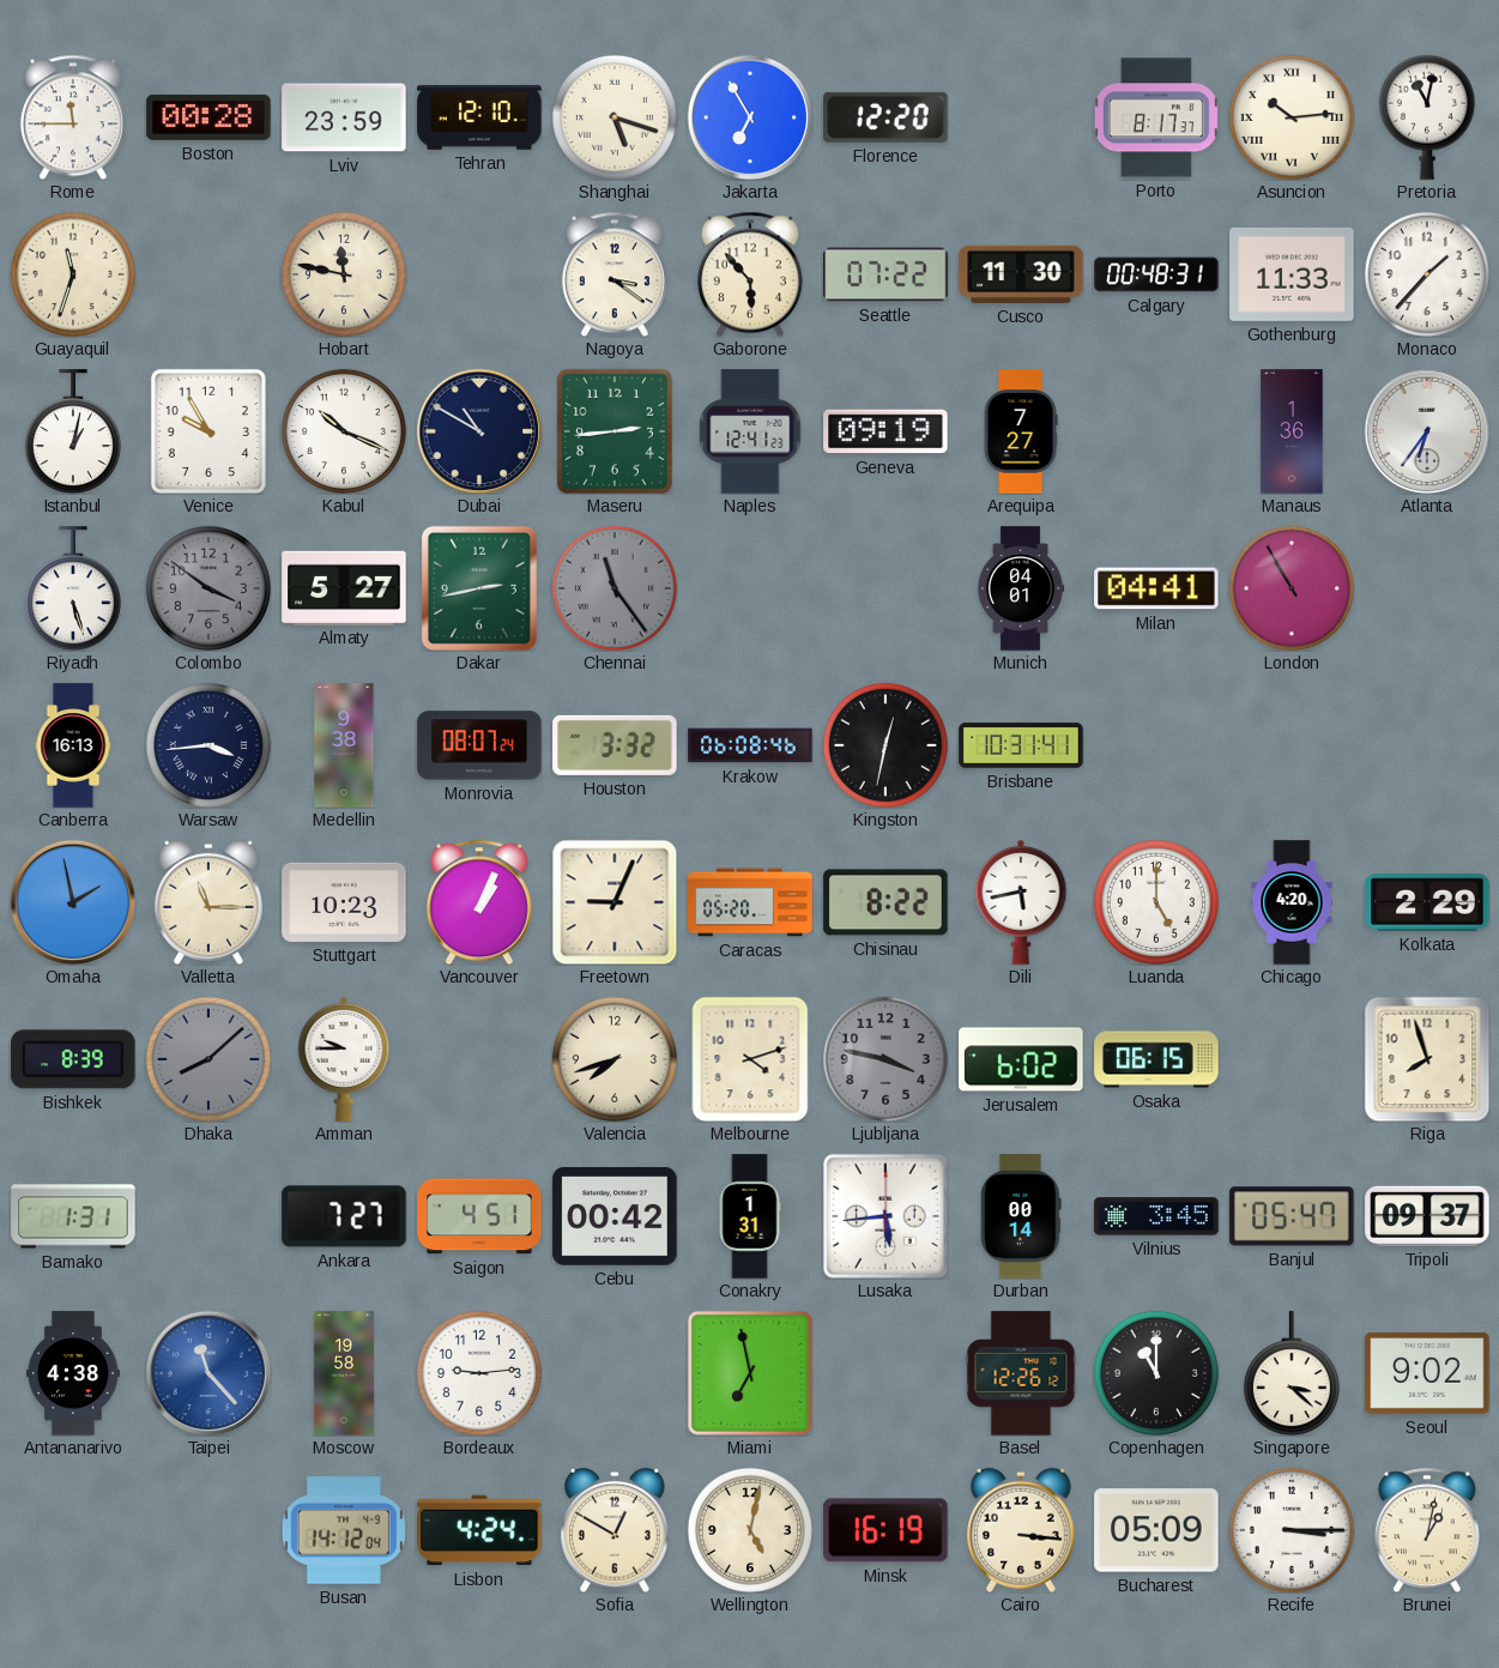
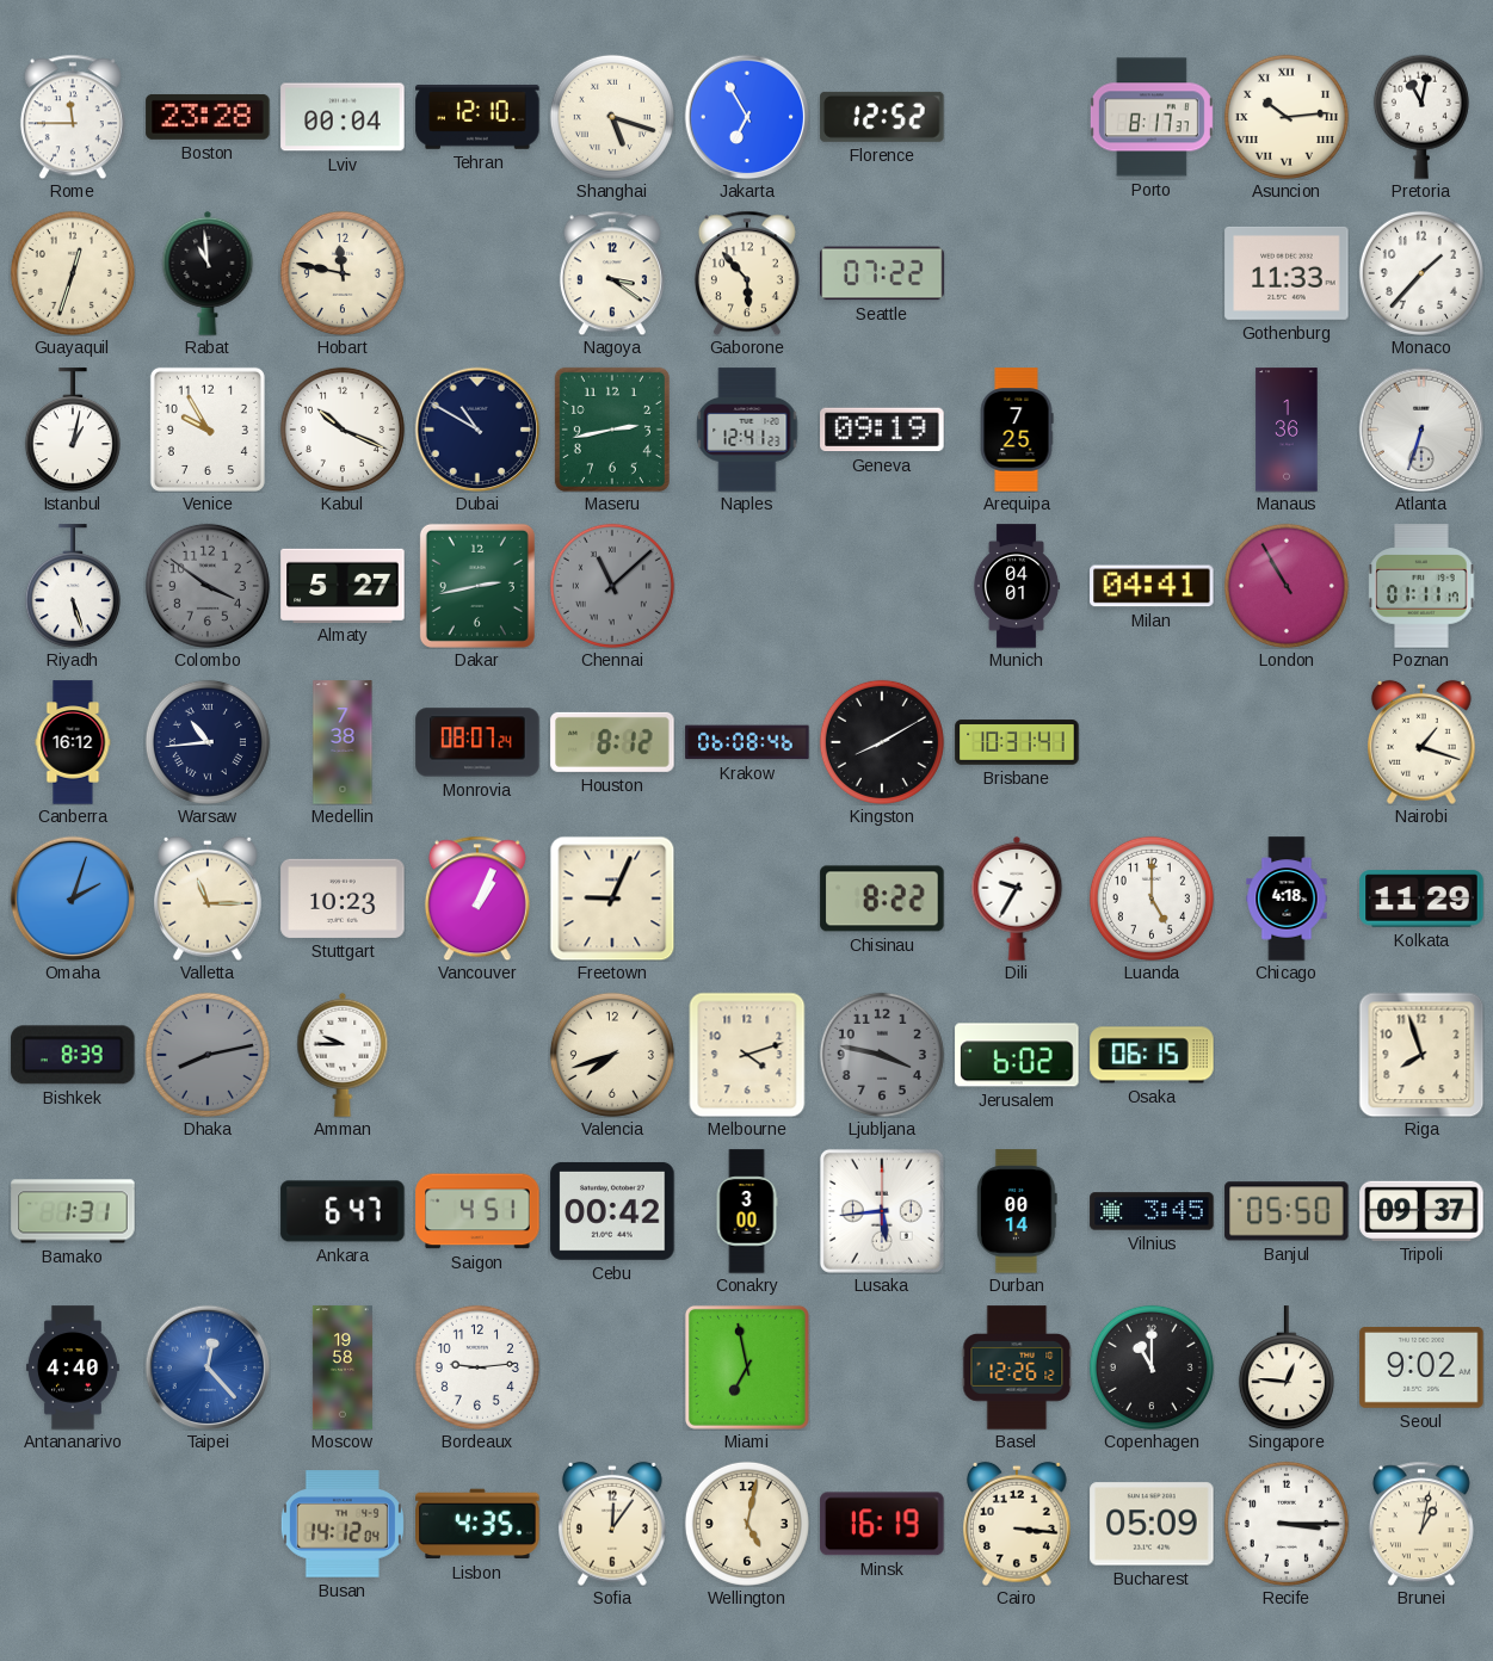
Boston: 00:28 -> 23:28
Lviv: 23:59 -> 00:04
Florence: 12:20 -> 12:52
Guayaquil: 11:33 -> 12:33
Rabat: none -> 10:59
Cusco: 11:30 -> none
Calgary: 00:48 -> none
Maseru: 2:44 -> 2:43
Arequipa: 7:27 -> 7:25
Atlanta: 6:36 -> 6:33
Chennai: 11:24 -> 11:08
Poznan: none -> 01:11
Canberra: 16:13 -> 16:12
Warsaw: 3:44 -> 10:44
Medellin: 9:38 -> 7:38
Houston: 3:32 -> 8:12
Kingston: 12:32 -> 8:10
Nairobi: none -> 1:18
Omaha: 1:58 -> 2:03
Caracas: 05:20 -> none
Dili: 5:43 -> 9:35
Chicago: 4:20 -> 4:18
Kolkata: 2:29 -> 11:29
Dhaka: 8:08 -> 8:13
Ankara: 7:27 -> 6:47
Conakry: 1:31 -> 3:00
Banjul: 05:47 -> 05:50
Antananarivo: 4:38 -> 4:40
Taipei: 11:23 -> 12:23
Singapore: 3:22 -> 12:46
Lisbon: 4:24 -> 4:35
Sofia: 12:50 -> 12:06
